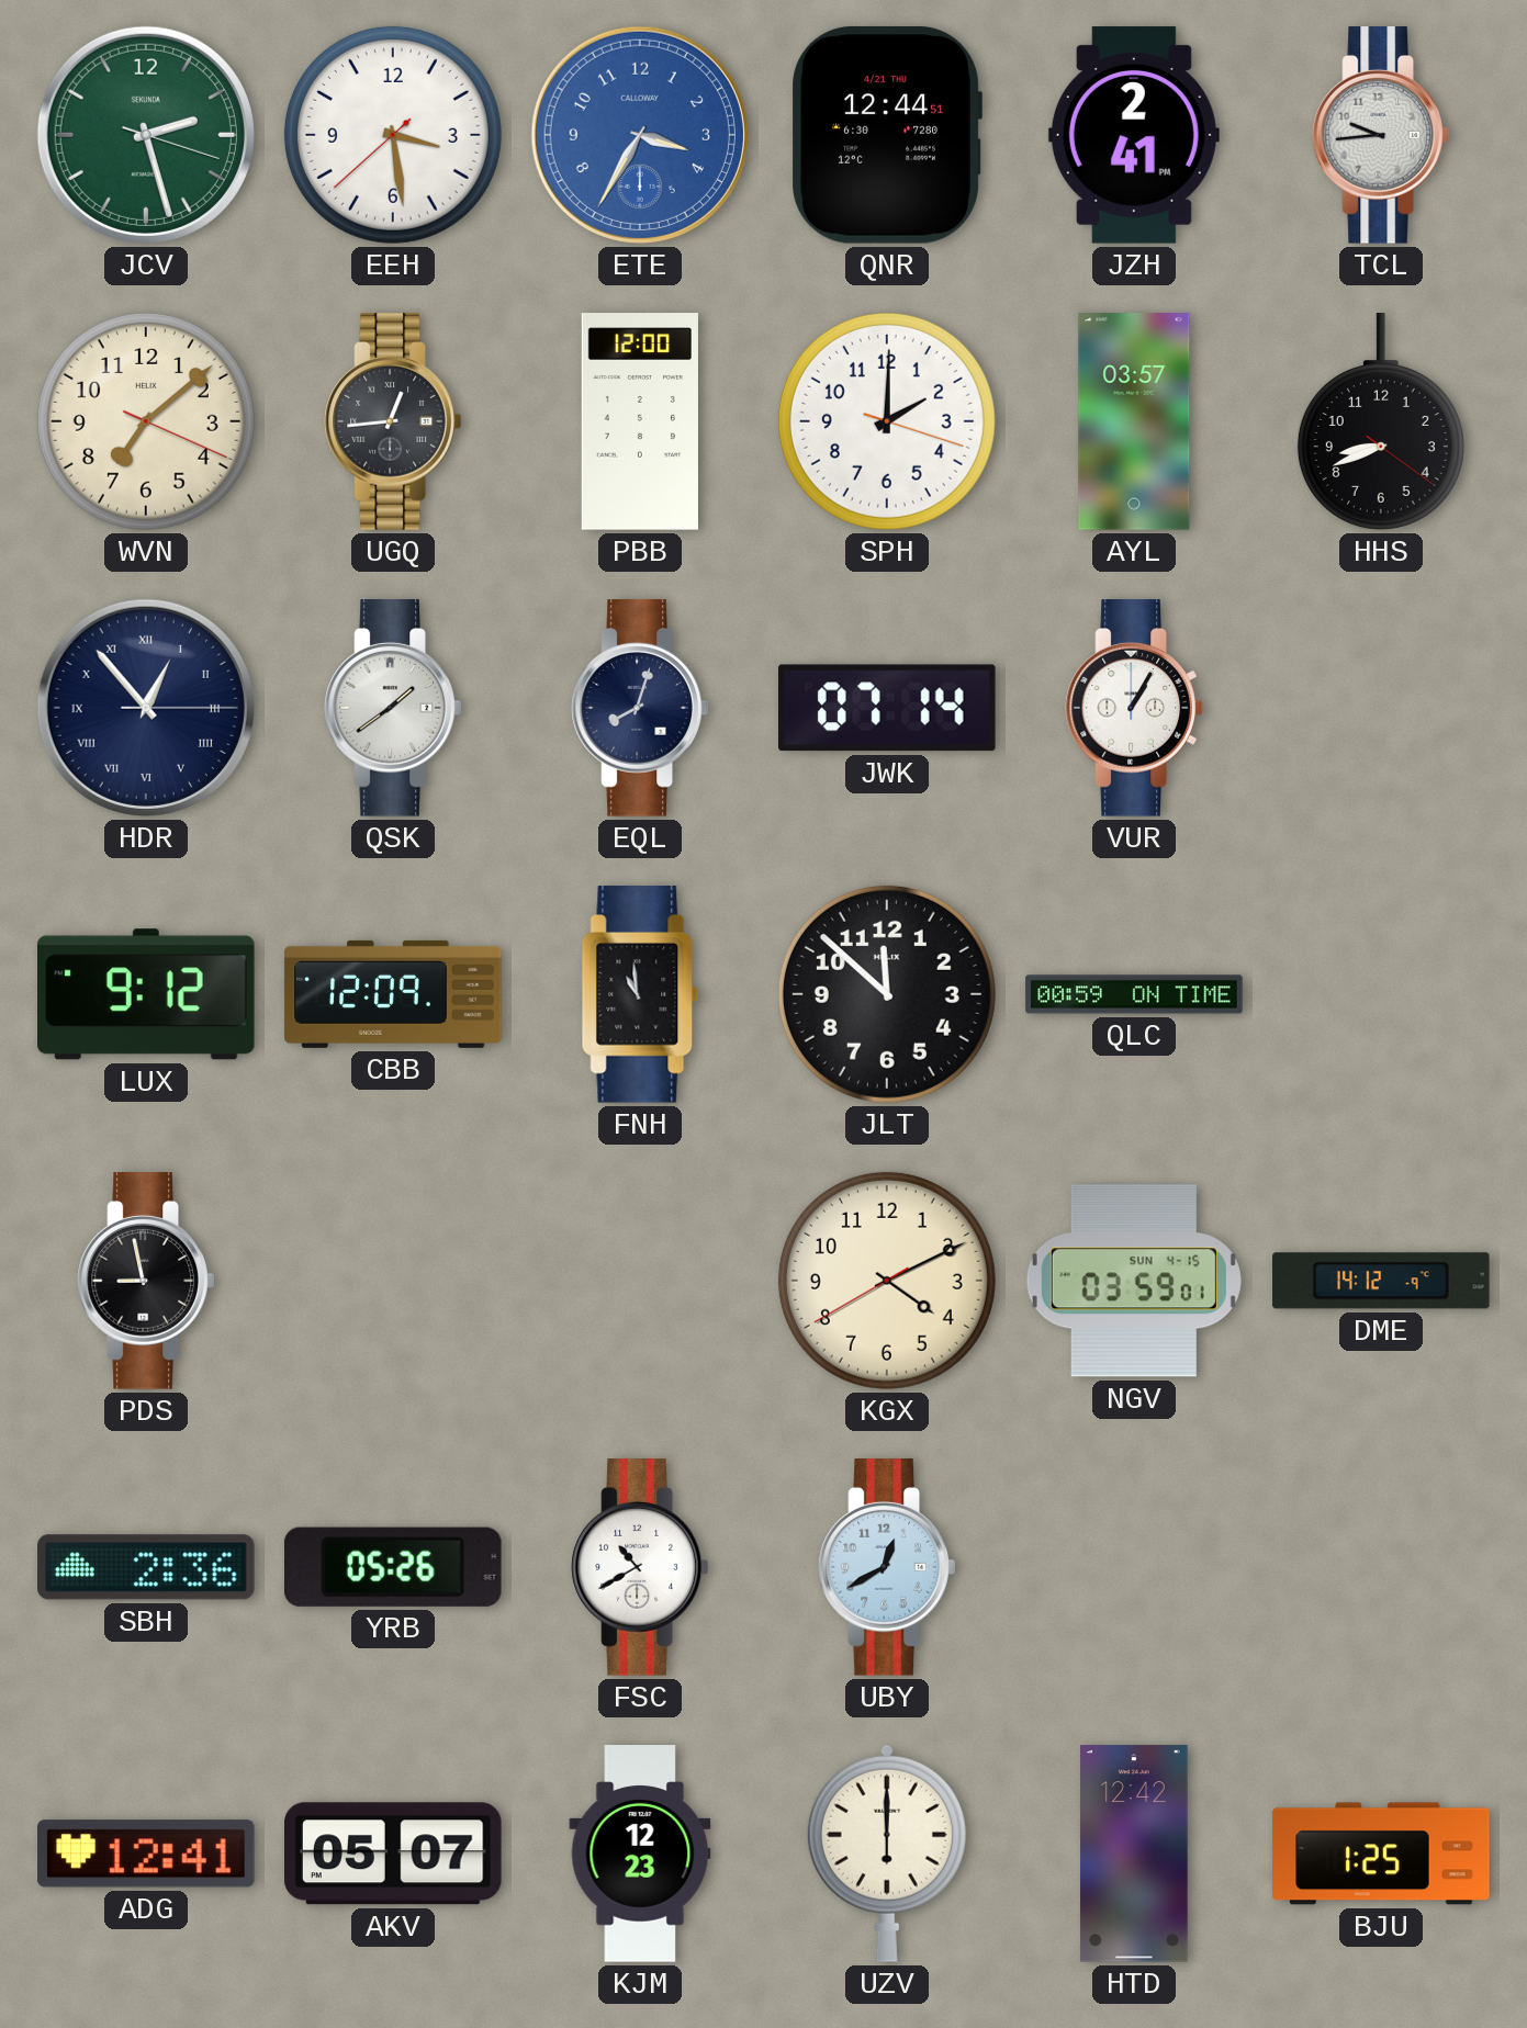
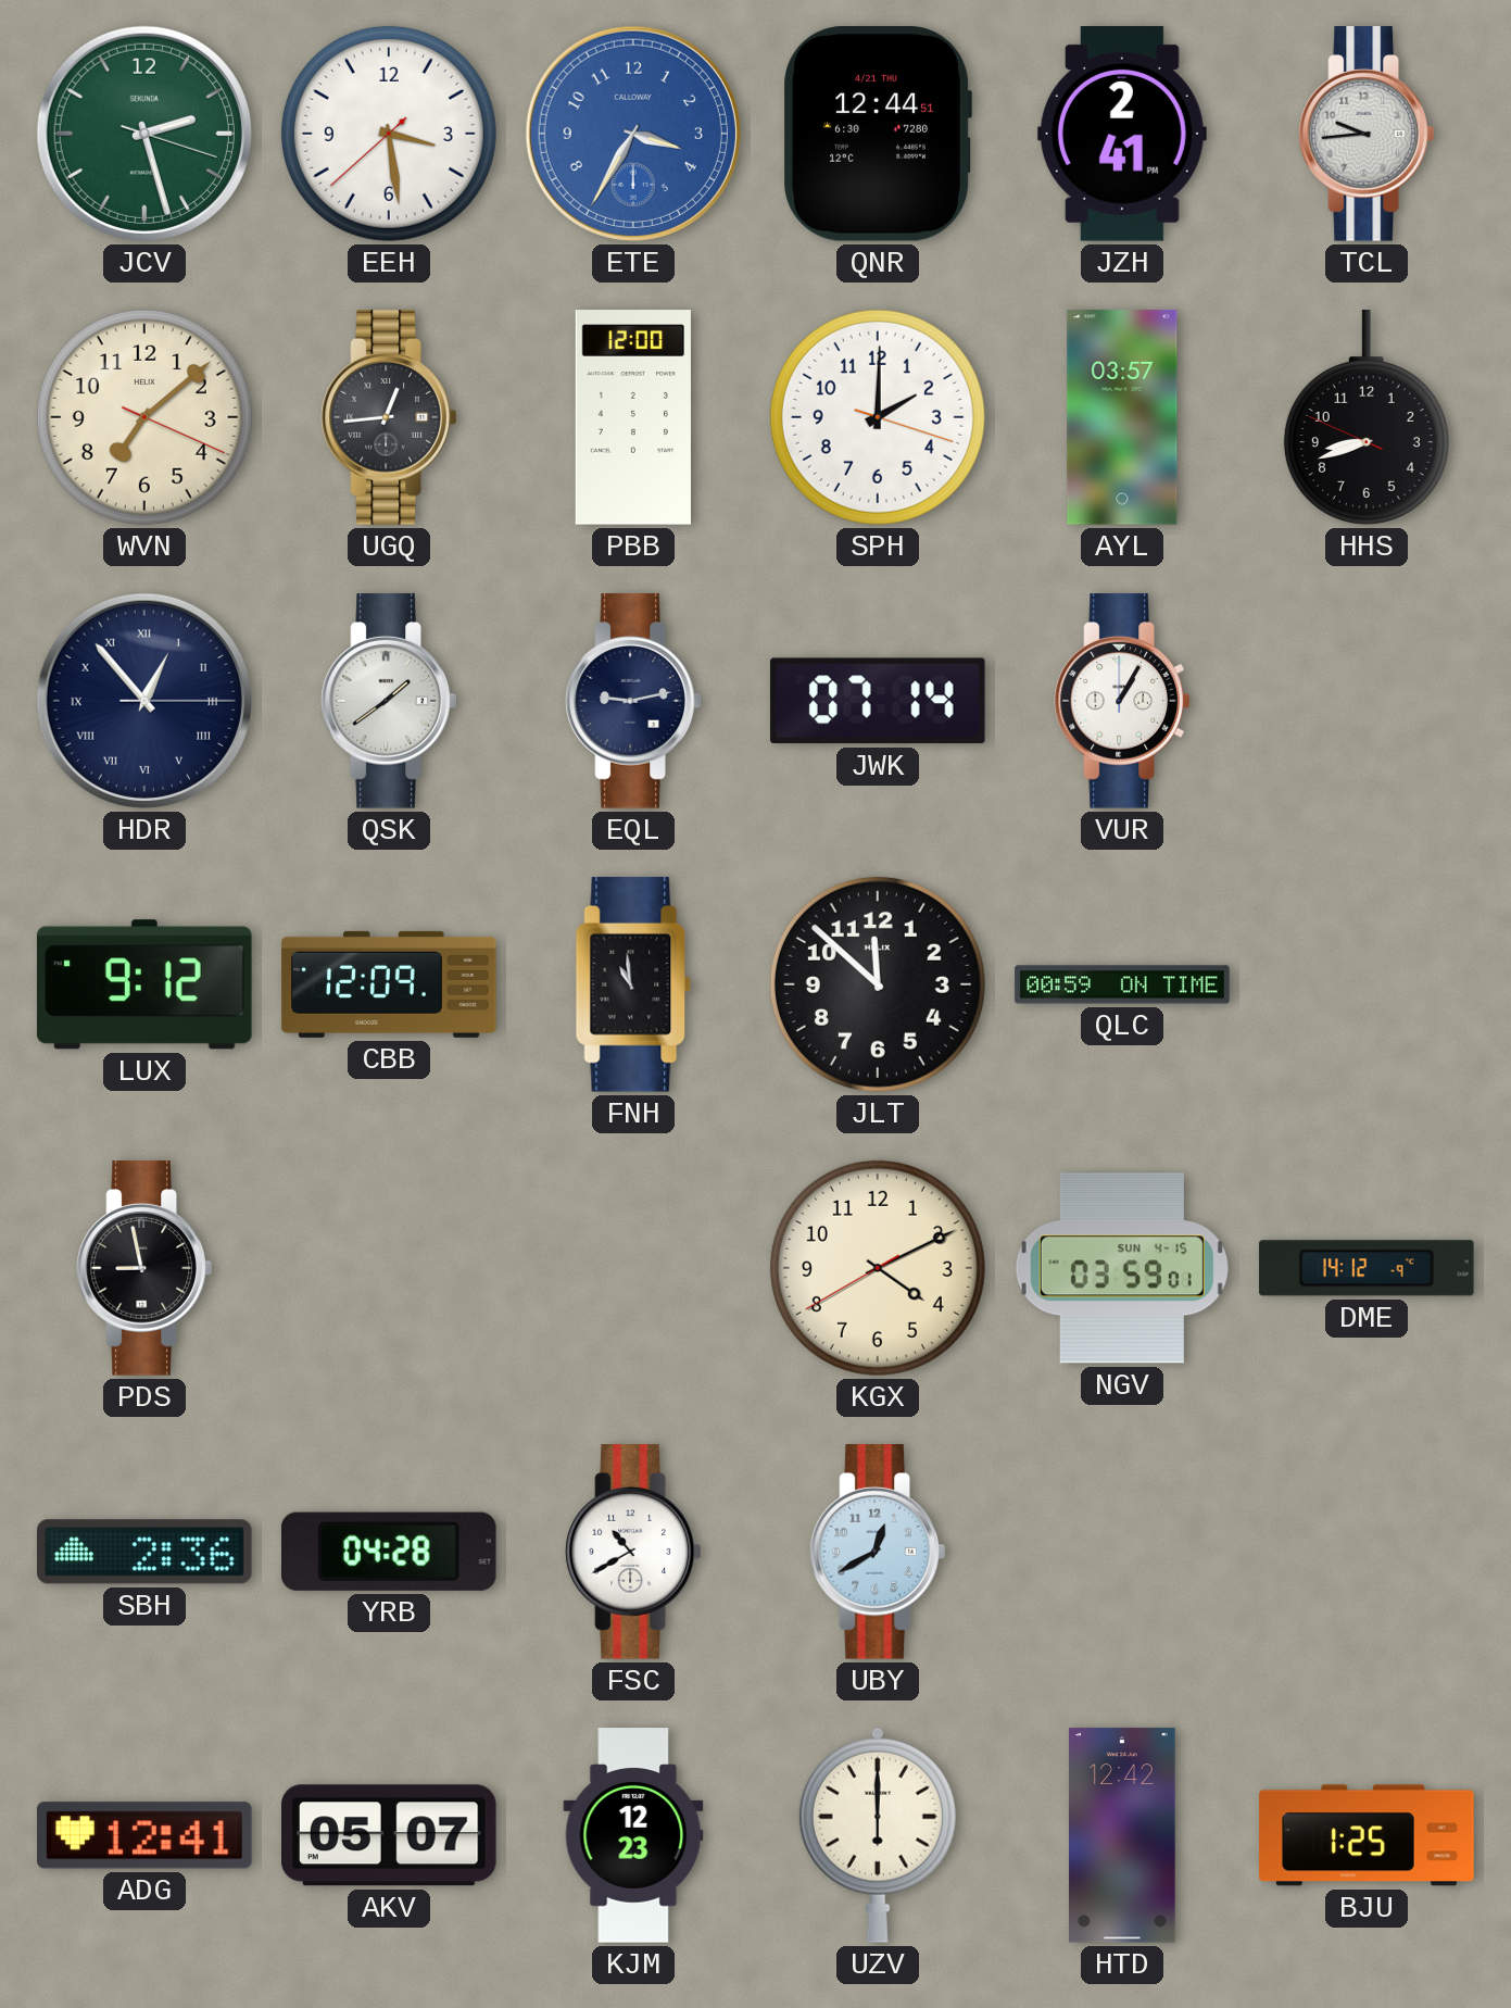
HHS: 8:41:21 -> 8:41:49
EQL: 8:03 -> 9:13
YRB: 05:26 -> 04:28
